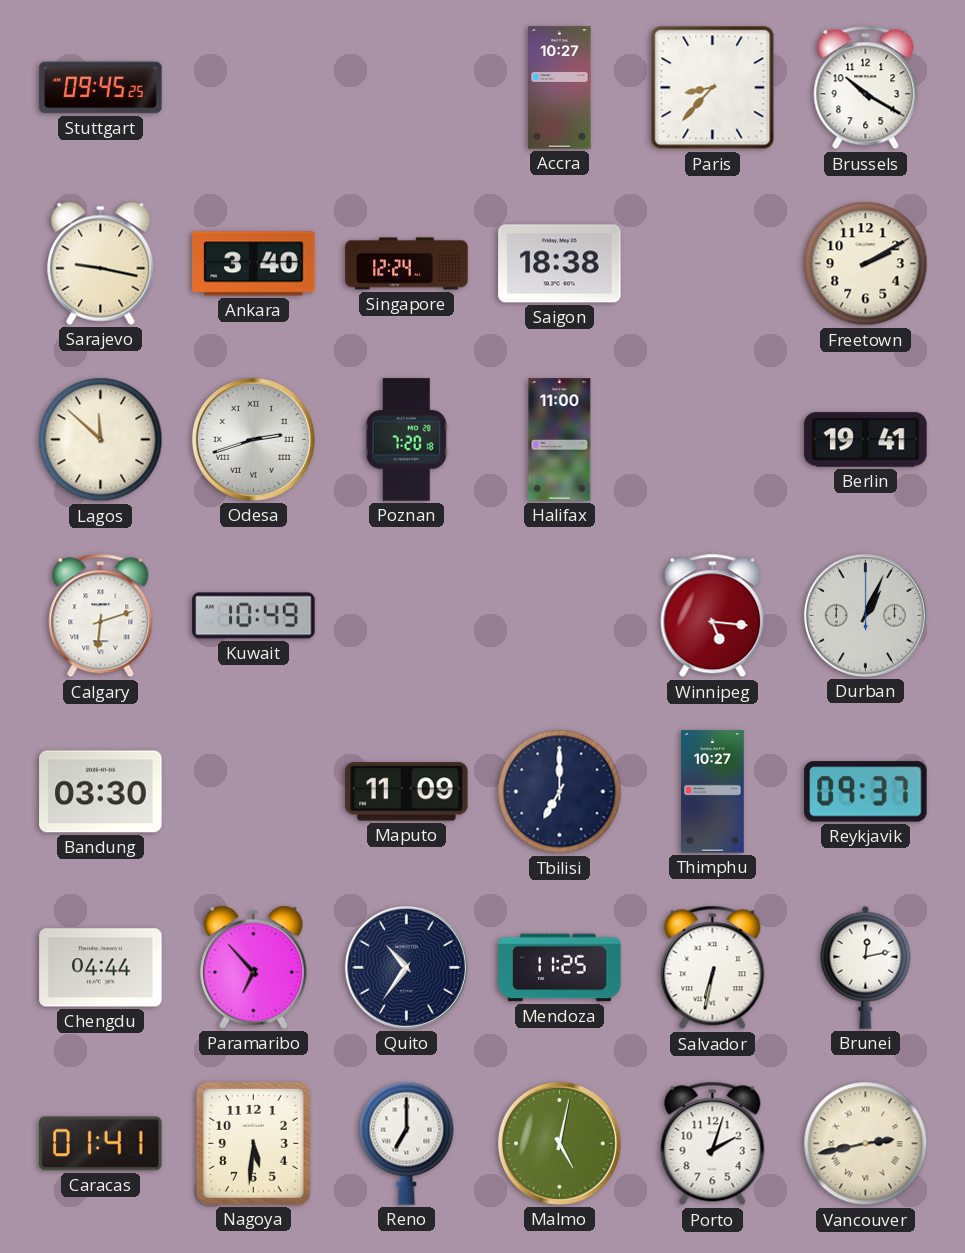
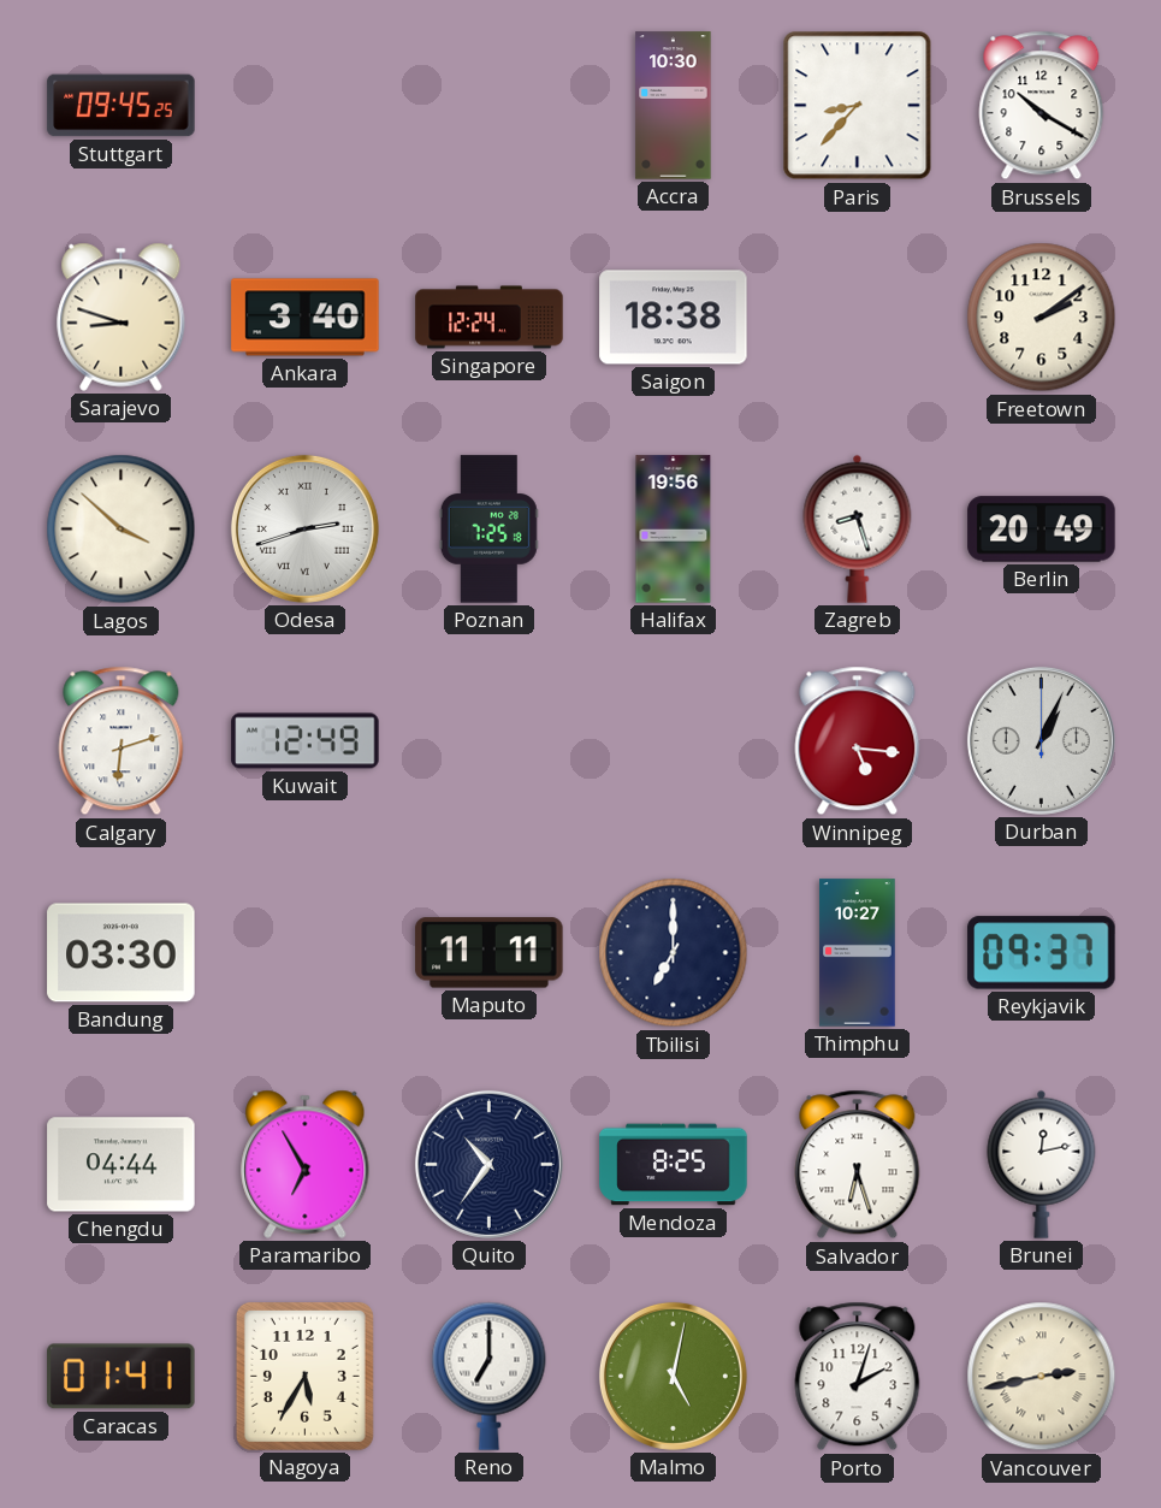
Accra: 10:27 -> 10:30
Sarajevo: 9:17 -> 8:48
Freetown: 2:10 -> 2:09
Lagos: 11:52 -> 3:52
Poznan: 7:20 -> 7:25
Halifax: 11:00 -> 19:56
Zagreb: none -> 8:27
Berlin: 19:41 -> 20:49
Kuwait: 10:49 -> 12:49
Maputo: 11:09 -> 11:11
Paramaribo: 6:53 -> 6:55
Mendoza: 11:25 -> 8:25
Salvador: 6:32 -> 6:27
Nagoya: 5:31 -> 5:35
